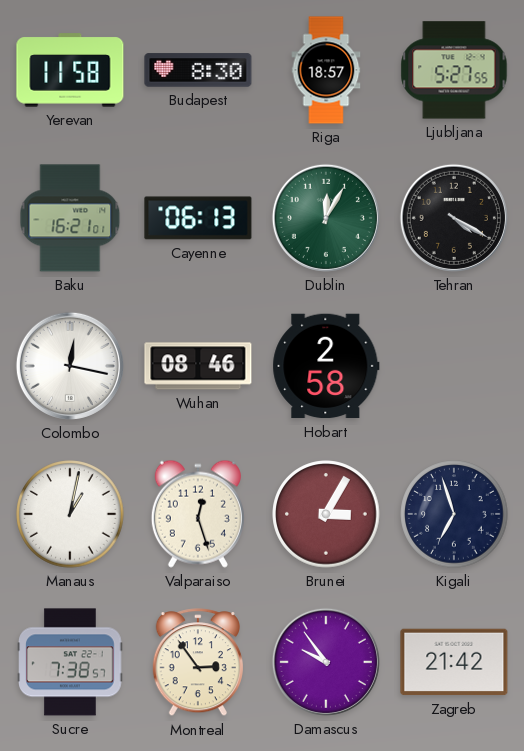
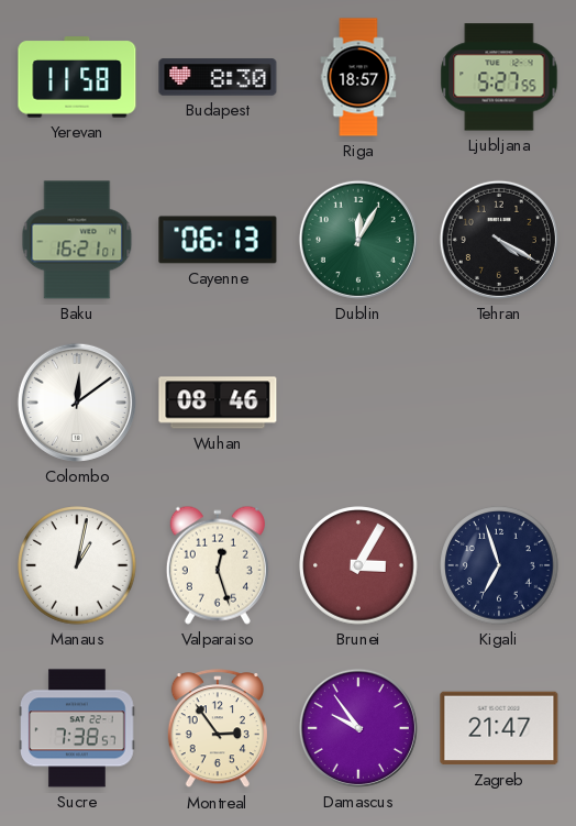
Colombo: 12:17 -> 12:09
Hobart: 2:58 -> none
Zagreb: 21:42 -> 21:47
